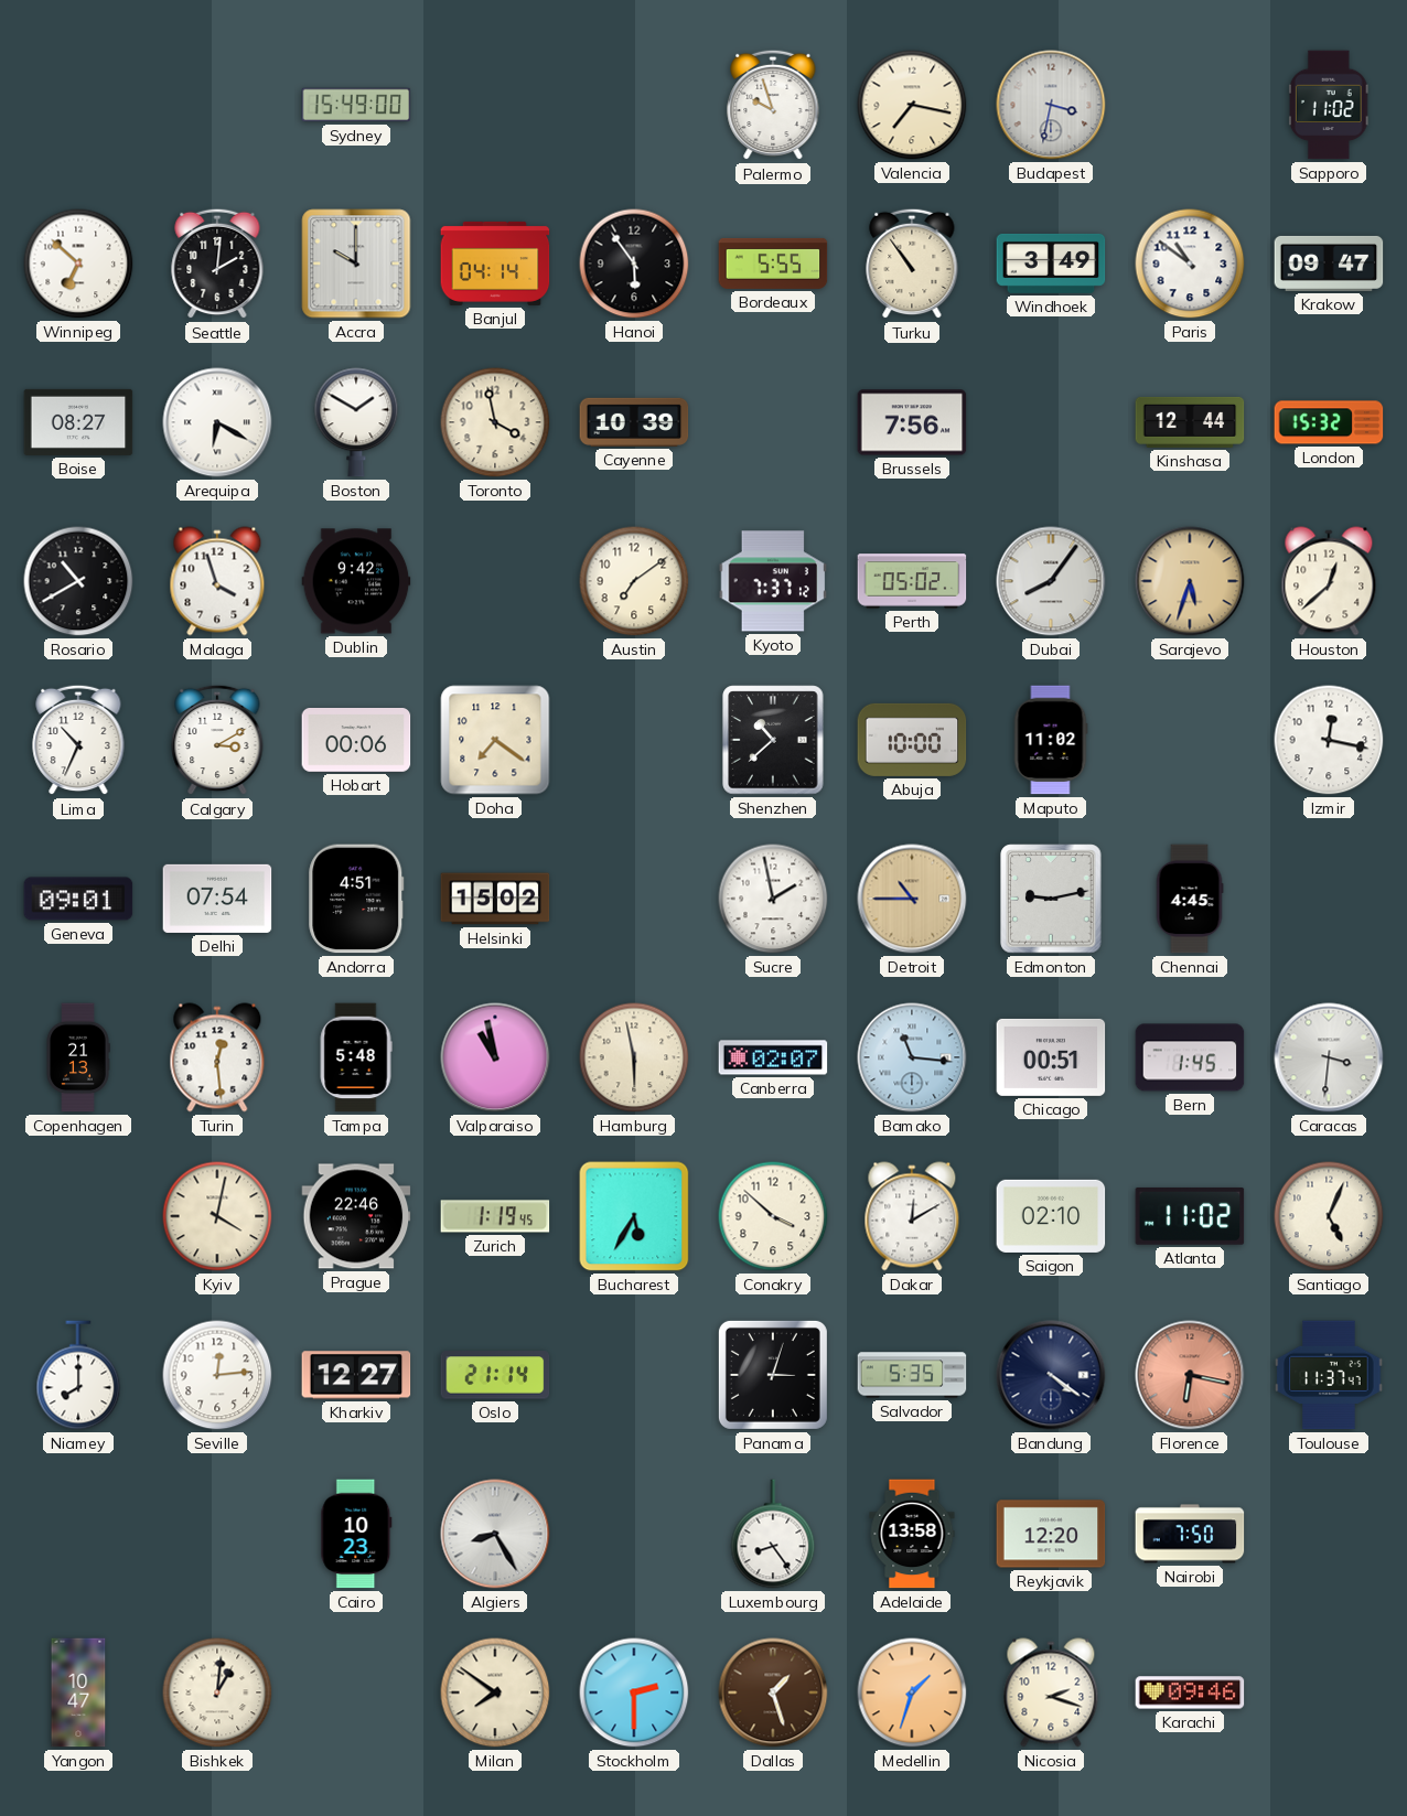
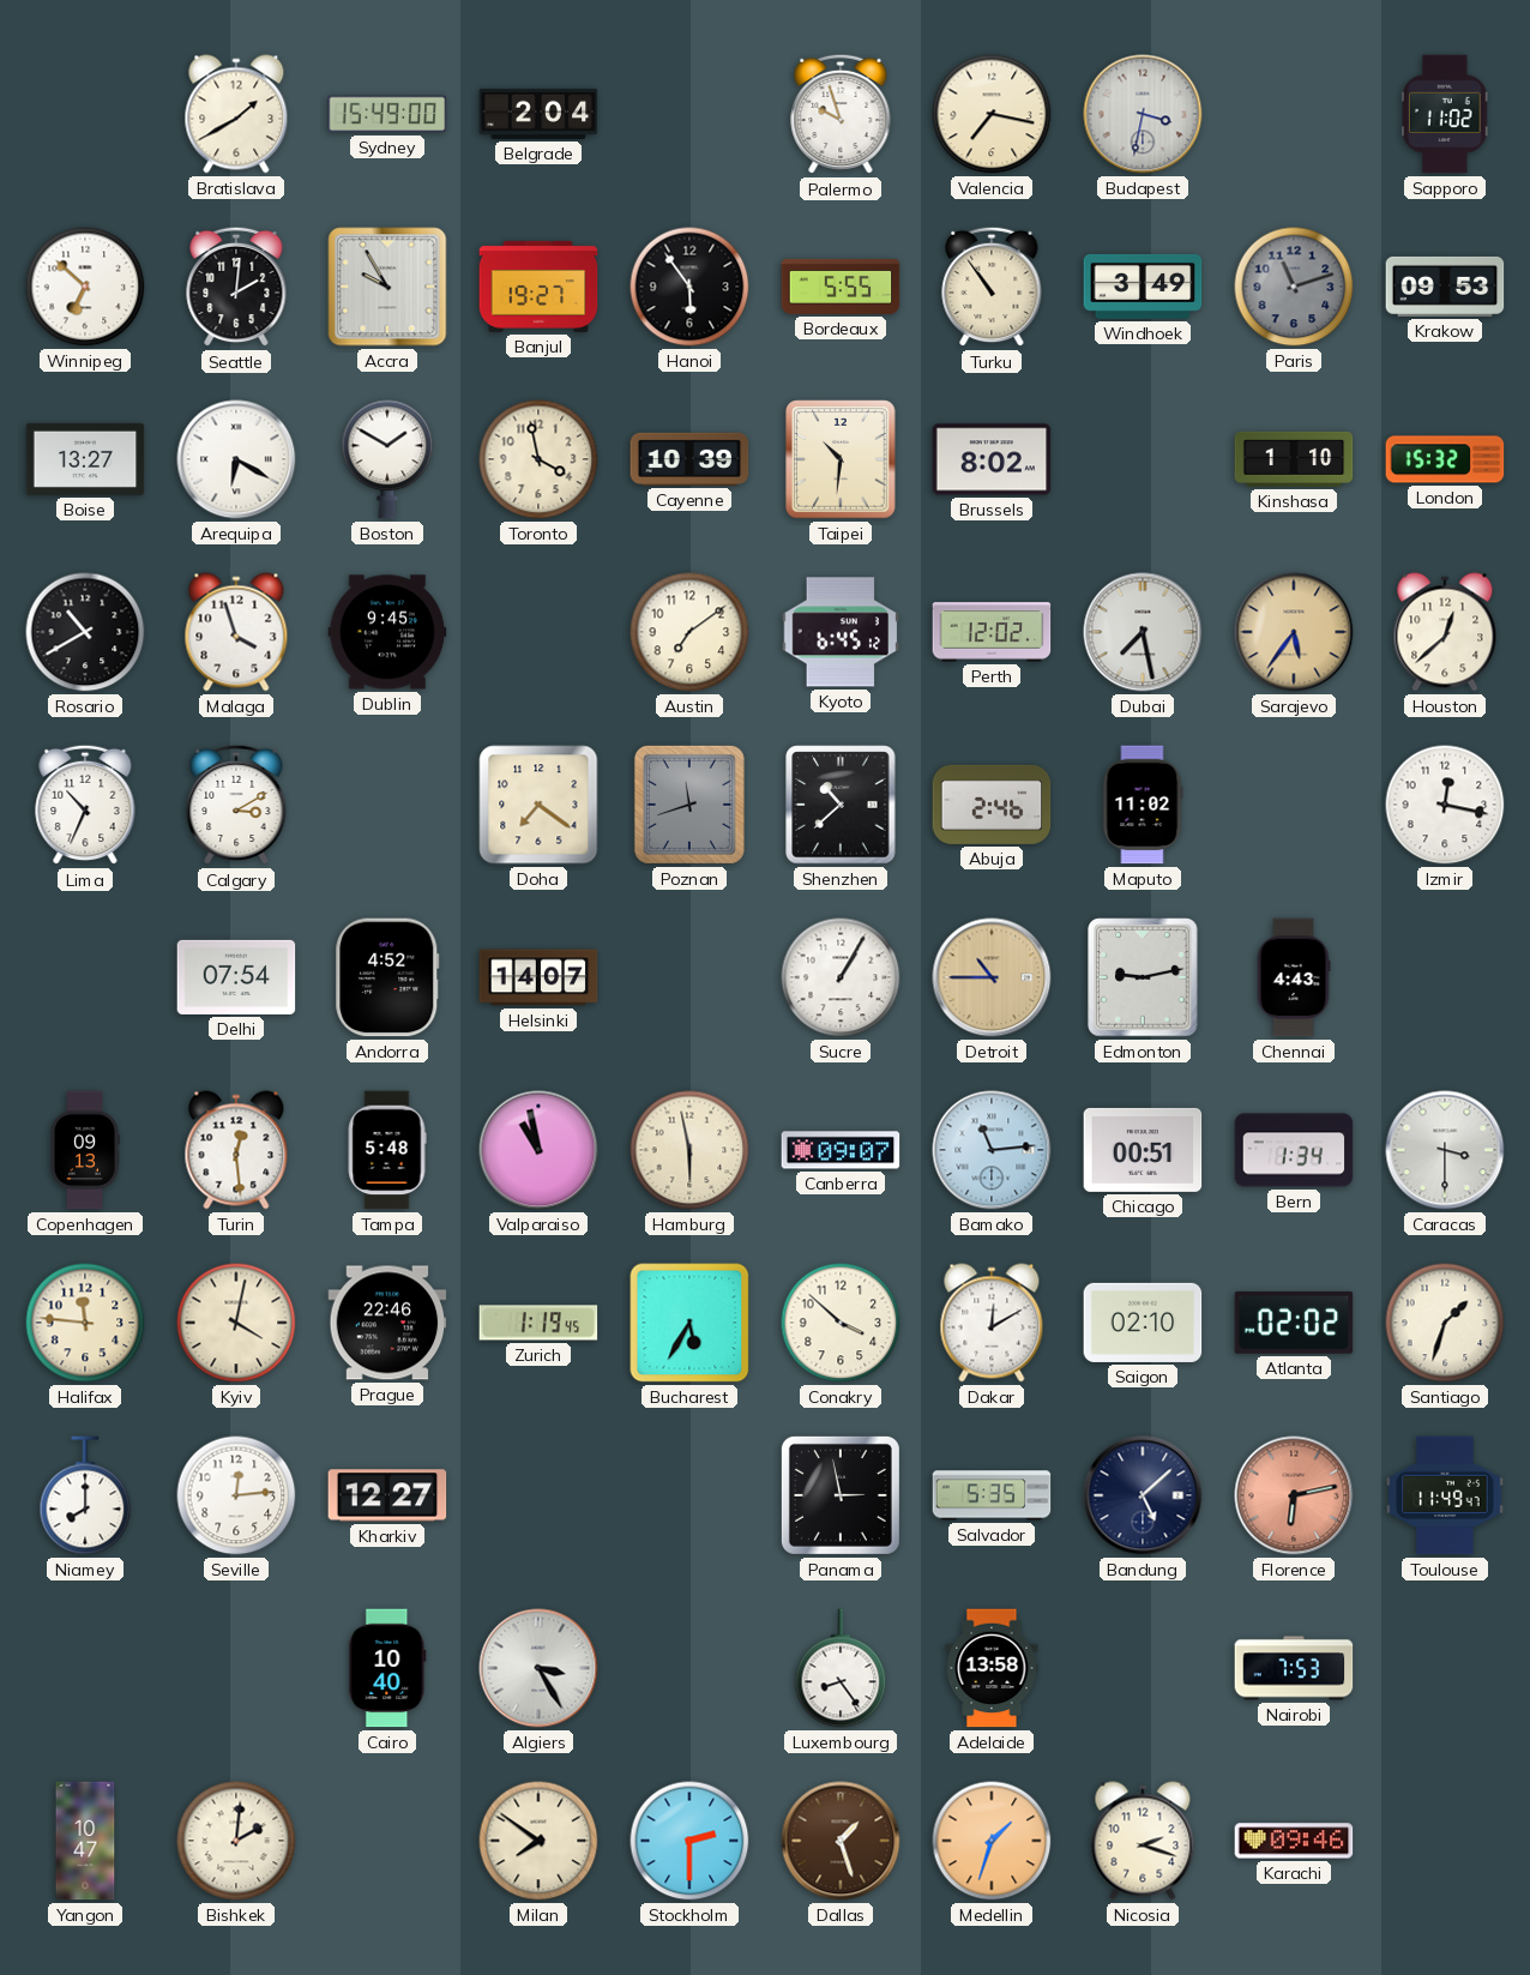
Bratislava: none -> 1:40
Belgrade: none -> 2:04
Accra: 10:00 -> 9:55
Banjul: 04:14 -> 19:27
Paris: 10:51 -> 11:12
Paris dial: white -> grey
Krakow: 09:47 -> 09:53
Boise: 08:27 -> 13:27
Taipei: none -> 10:31
Brussels: 7:56 -> 8:02
Kinshasa: 12:44 -> 1:10
Dublin: 9:42 -> 9:45
Kyoto: 7:37 -> 6:45
Perth: 05:02 -> 12:02
Dubai: 8:06 -> 7:28
Sarajevo: 5:33 -> 5:36
Hobart: 00:06 -> none
Poznan: none -> 11:42
Abuja: 10:00 -> 2:46
Geneva: 09:01 -> none
Andorra: 4:51 -> 4:52
Helsinki: 15:02 -> 14:07
Sucre: 1:58 -> 1:05
Chennai: 4:45 -> 4:43
Copenhagen: 21:13 -> 09:13
Canberra: 02:07 -> 09:07
Bamako: 11:16 -> 11:14
Bern: 1:45 -> 1:34
Caracas: 3:31 -> 3:30
Halifax: none -> 11:46
Atlanta: 11:02 -> 02:02
Santiago: 5:04 -> 1:33
Oslo: 21:14 -> none
Panama: 3:03 -> 2:58
Bandung: 4:21 -> 5:08
Florence: 6:17 -> 6:13
Toulouse: 11:37 -> 11:49
Cairo: 10:23 -> 10:40
Algiers: 8:25 -> 3:25
Reykjavik: 12:20 -> none
Nairobi: 7:50 -> 7:53
Bishkek: 1:01 -> 2:01
